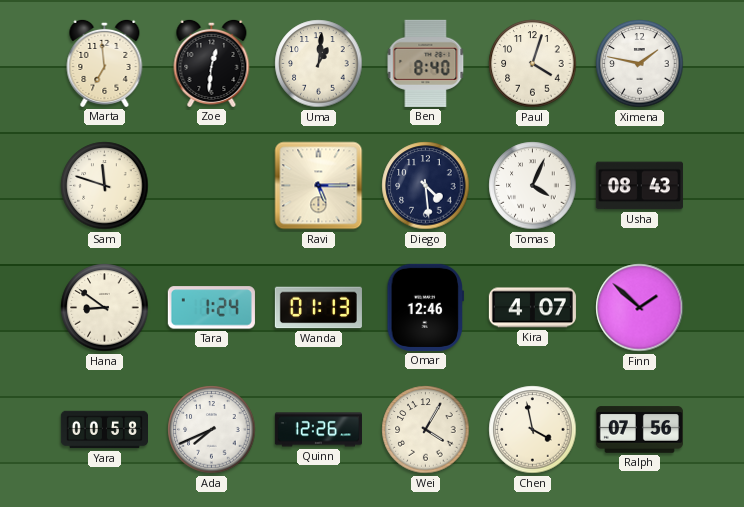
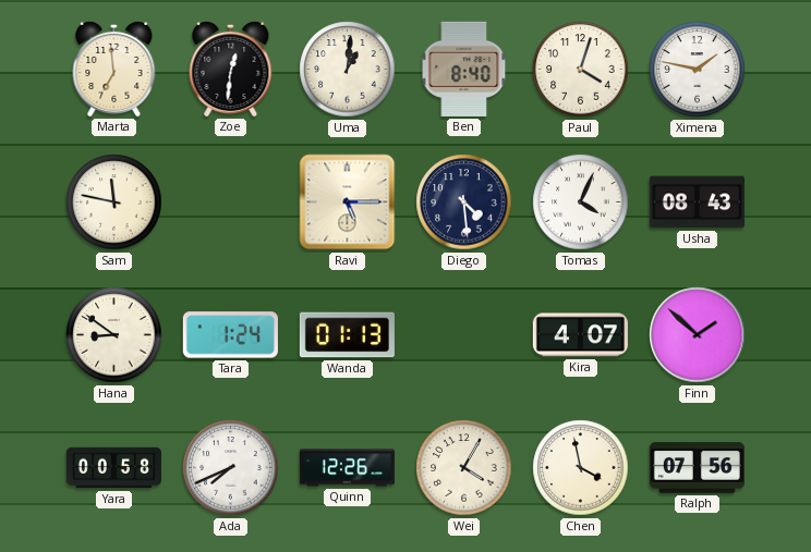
Sam: 11:48 -> 11:47
Omar: 12:46 -> none
